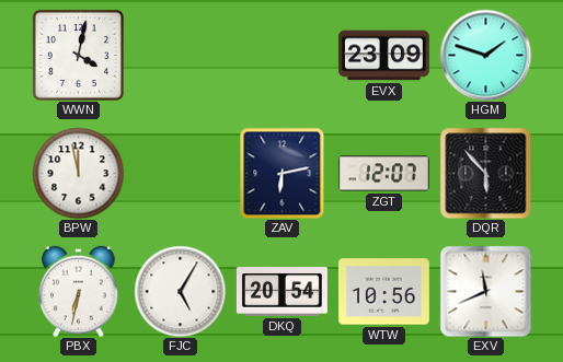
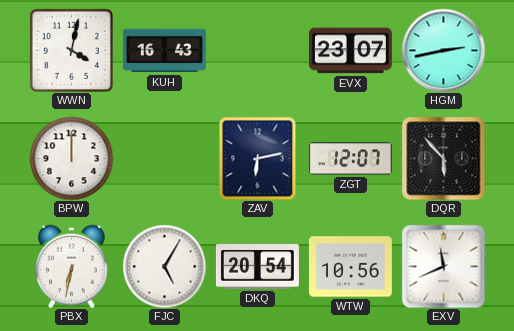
KUH: none -> 16:43
EVX: 23:09 -> 23:07
HGM: 1:48 -> 2:43
BPW: 11:58 -> 12:00
